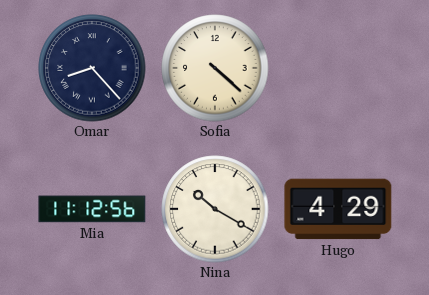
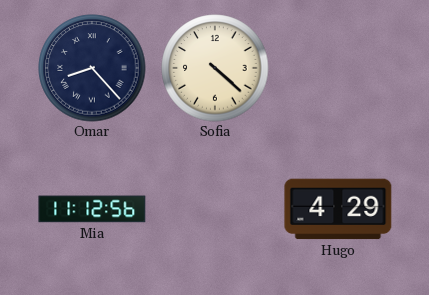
Nina: 10:20 -> none
